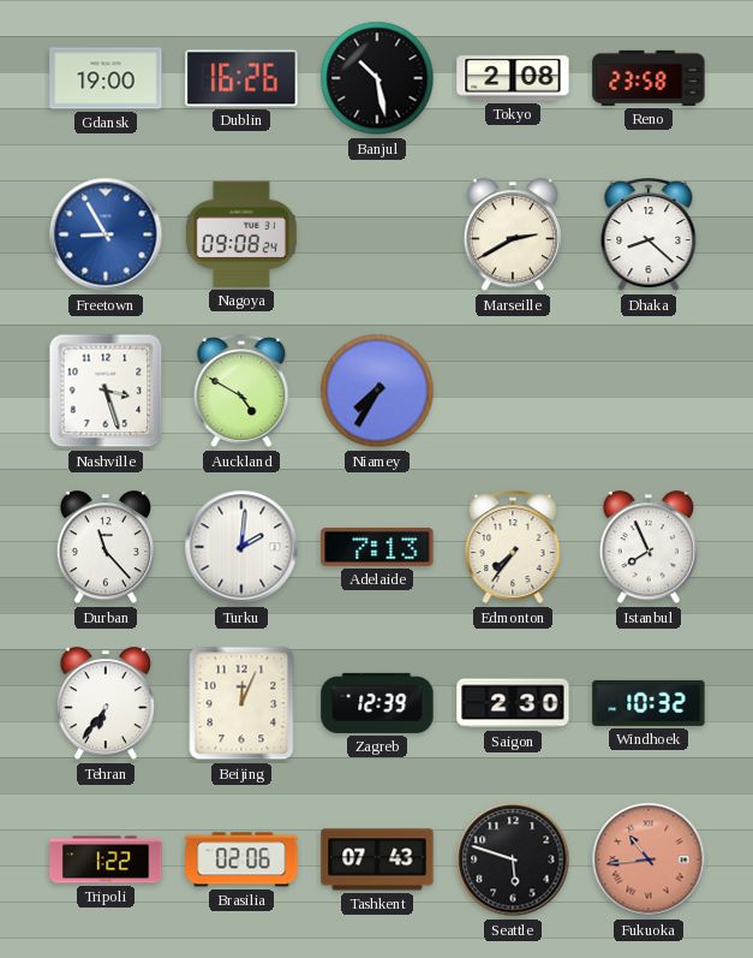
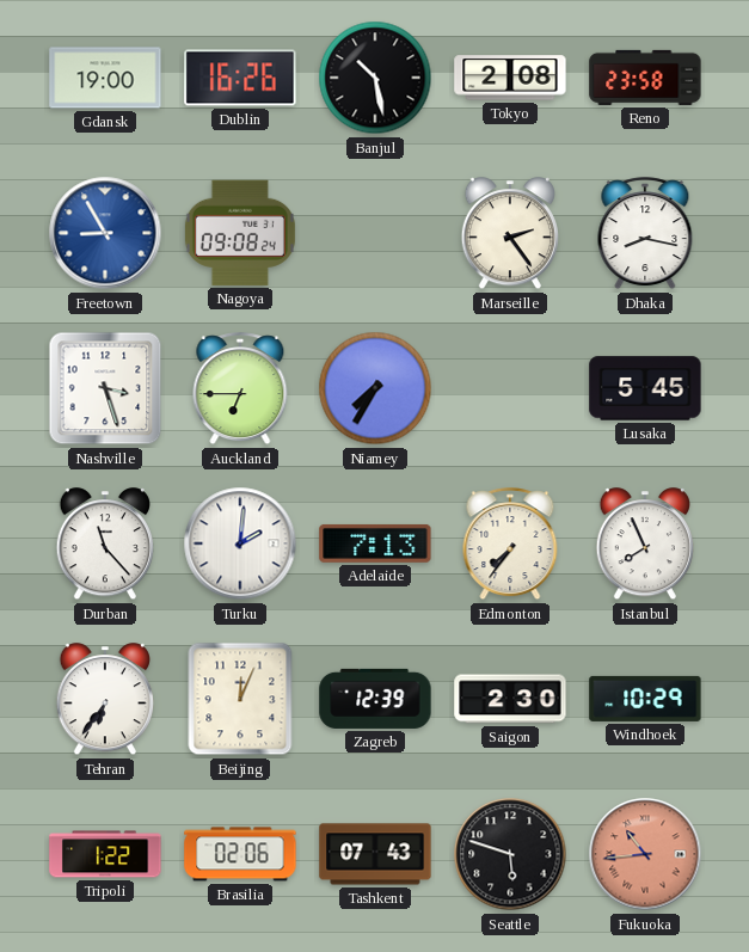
Marseille: 2:40 -> 2:24
Dhaka: 8:22 -> 8:17
Auckland: 4:50 -> 6:45
Lusaka: none -> 5:45
Windhoek: 10:32 -> 10:29
